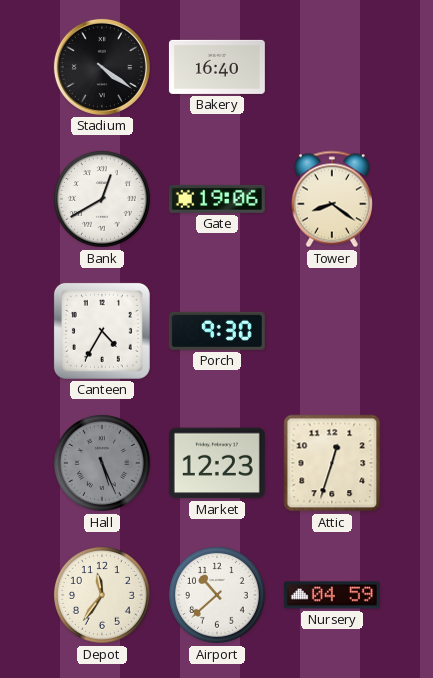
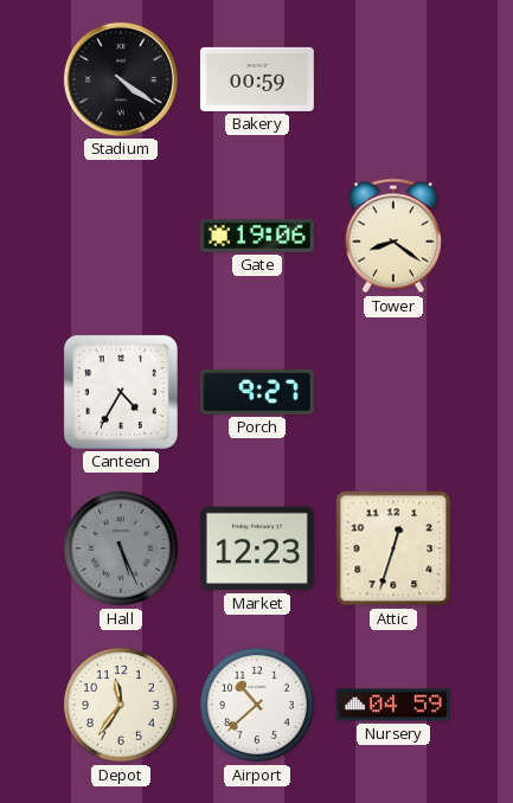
Bakery: 16:40 -> 00:59
Bank: 12:40 -> none
Porch: 9:30 -> 9:27
